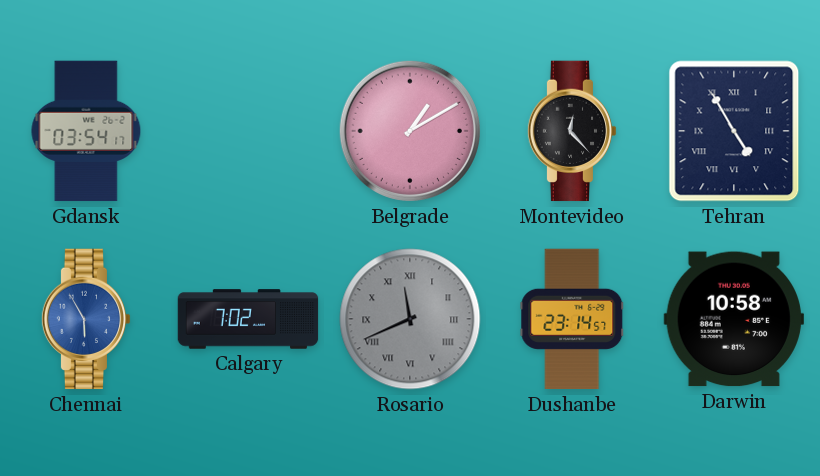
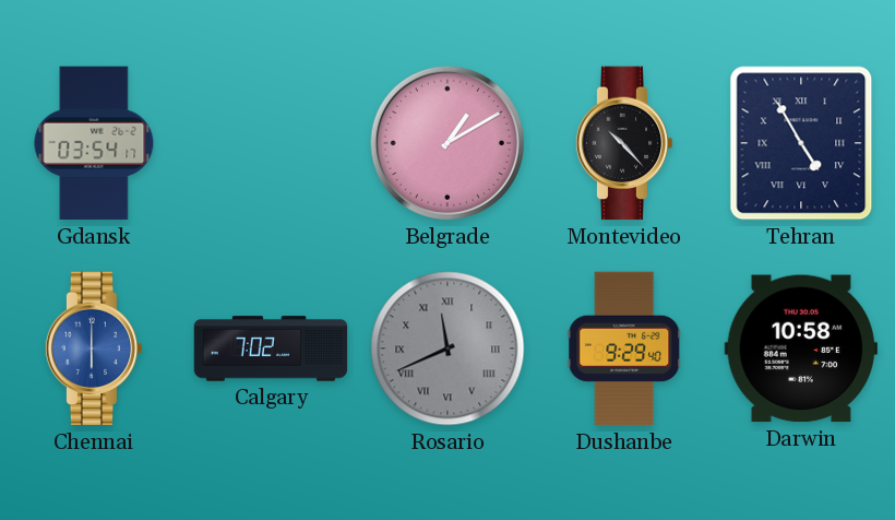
Montevideo: 12:23 -> 10:23
Chennai: 5:55 -> 6:00
Dushanbe: 23:14 -> 9:29
